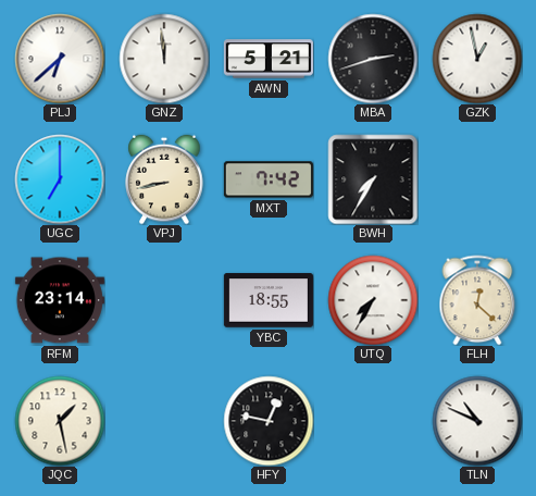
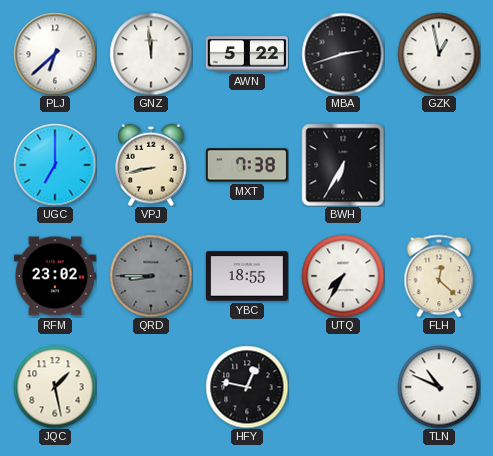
AWN: 5:21 -> 5:22
MXT: 7:42 -> 7:38
BWH: 7:35 -> 6:35
RFM: 23:14 -> 23:02
QRD: none -> 8:45
